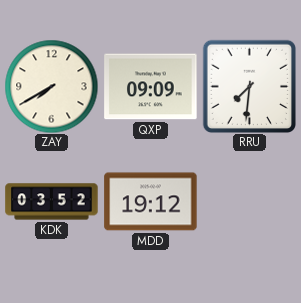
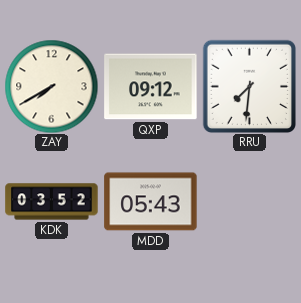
QXP: 09:09 -> 09:12
MDD: 19:12 -> 05:43
